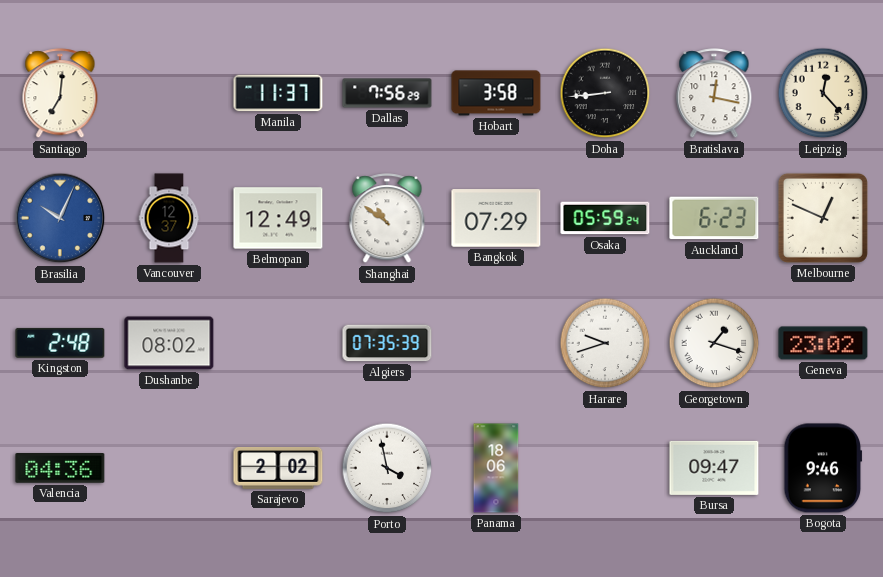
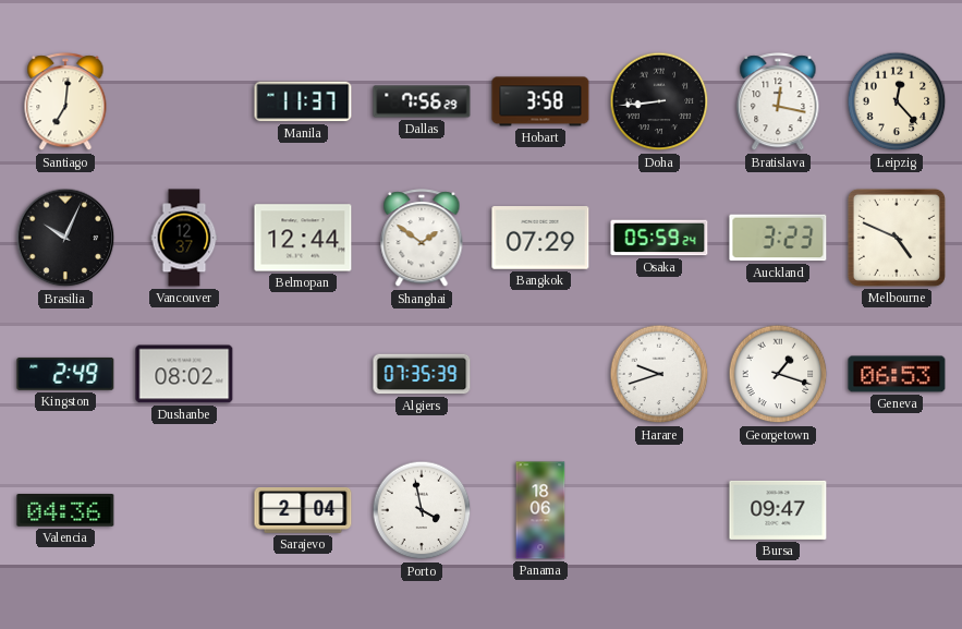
Brasilia dial: blue -> black
Belmopan: 12:49 -> 12:44
Shanghai: 10:51 -> 1:51
Auckland: 6:23 -> 3:23
Melbourne: 12:49 -> 4:49
Kingston: 2:48 -> 2:49
Geneva: 23:02 -> 06:53
Sarajevo: 2:02 -> 2:04
Bogota: 9:46 -> none
